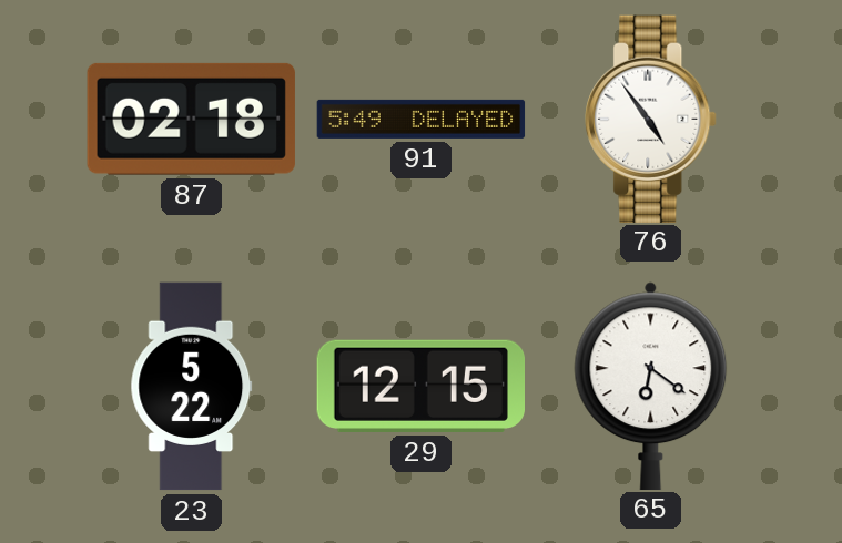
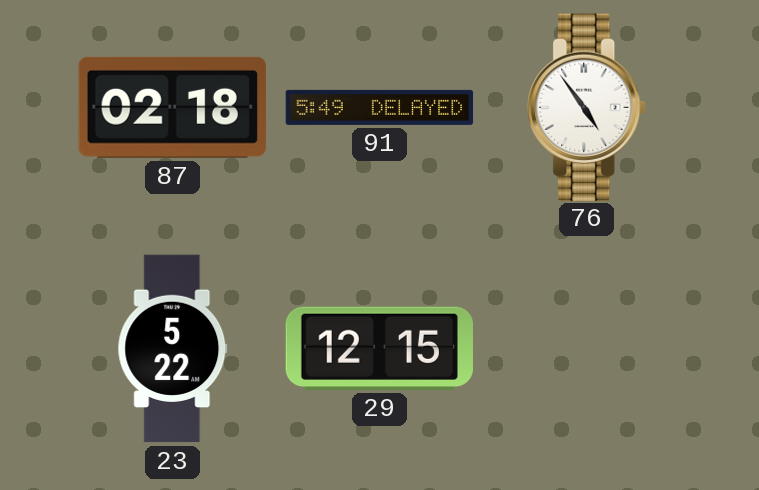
65: 6:21 -> none
